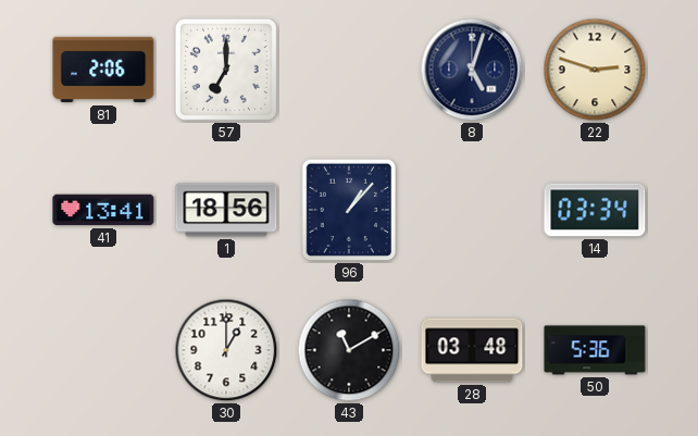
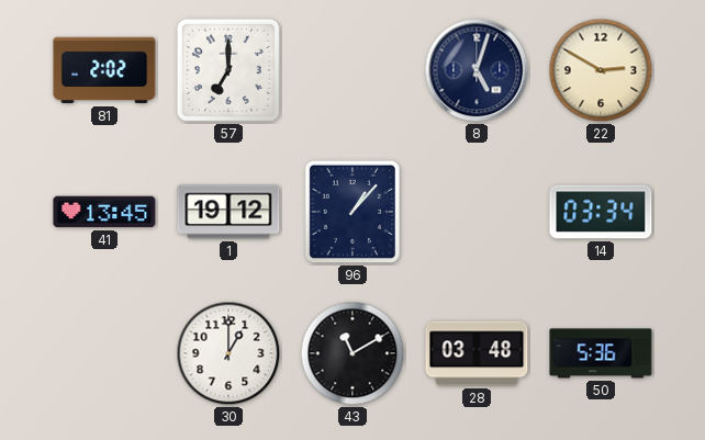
81: 2:06 -> 2:02
22: 2:48 -> 2:50
41: 13:41 -> 13:45
1: 18:56 -> 19:12
